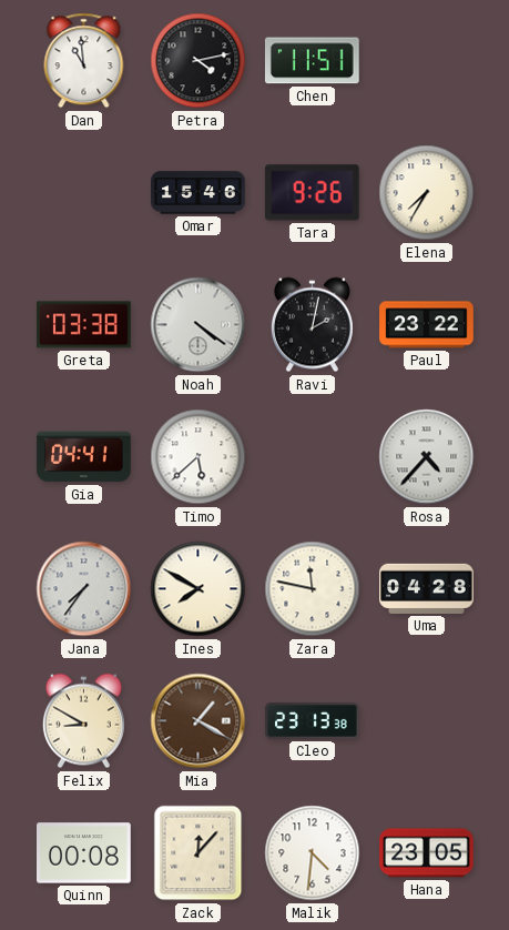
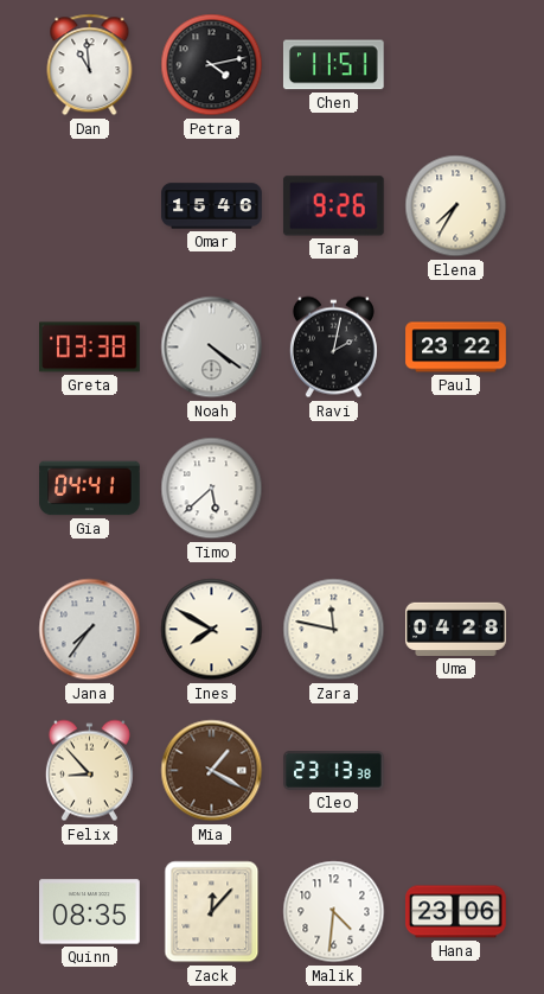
Rosa: 4:37 -> none
Felix: 8:50 -> 8:53
Quinn: 00:08 -> 08:35
Hana: 23:05 -> 23:06
